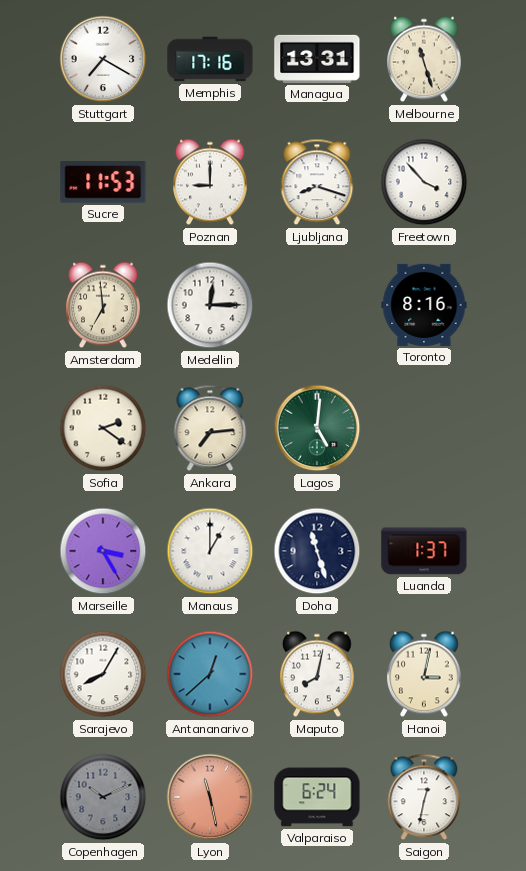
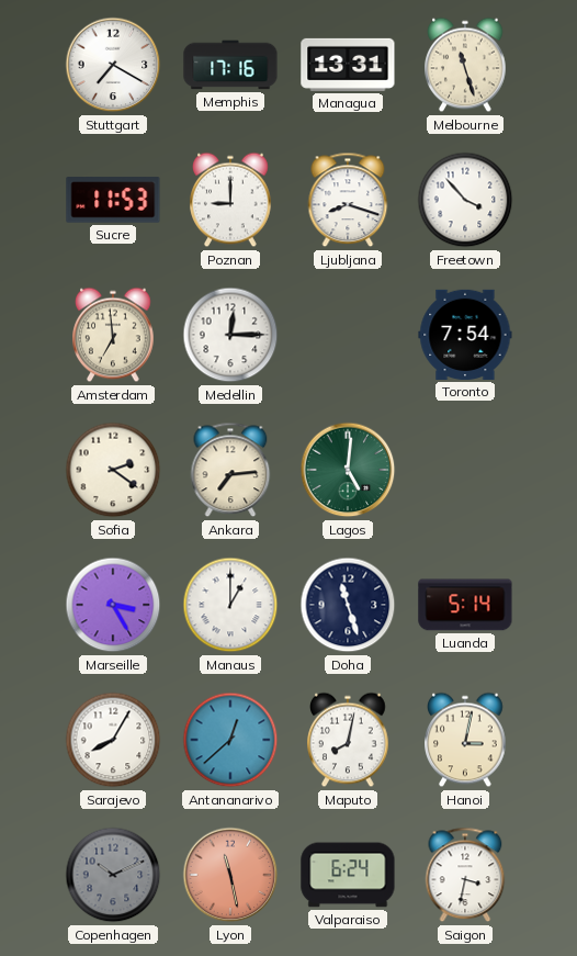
Toronto: 8:16 -> 7:54
Luanda: 1:37 -> 5:14
Saigon: 12:32 -> 3:32
